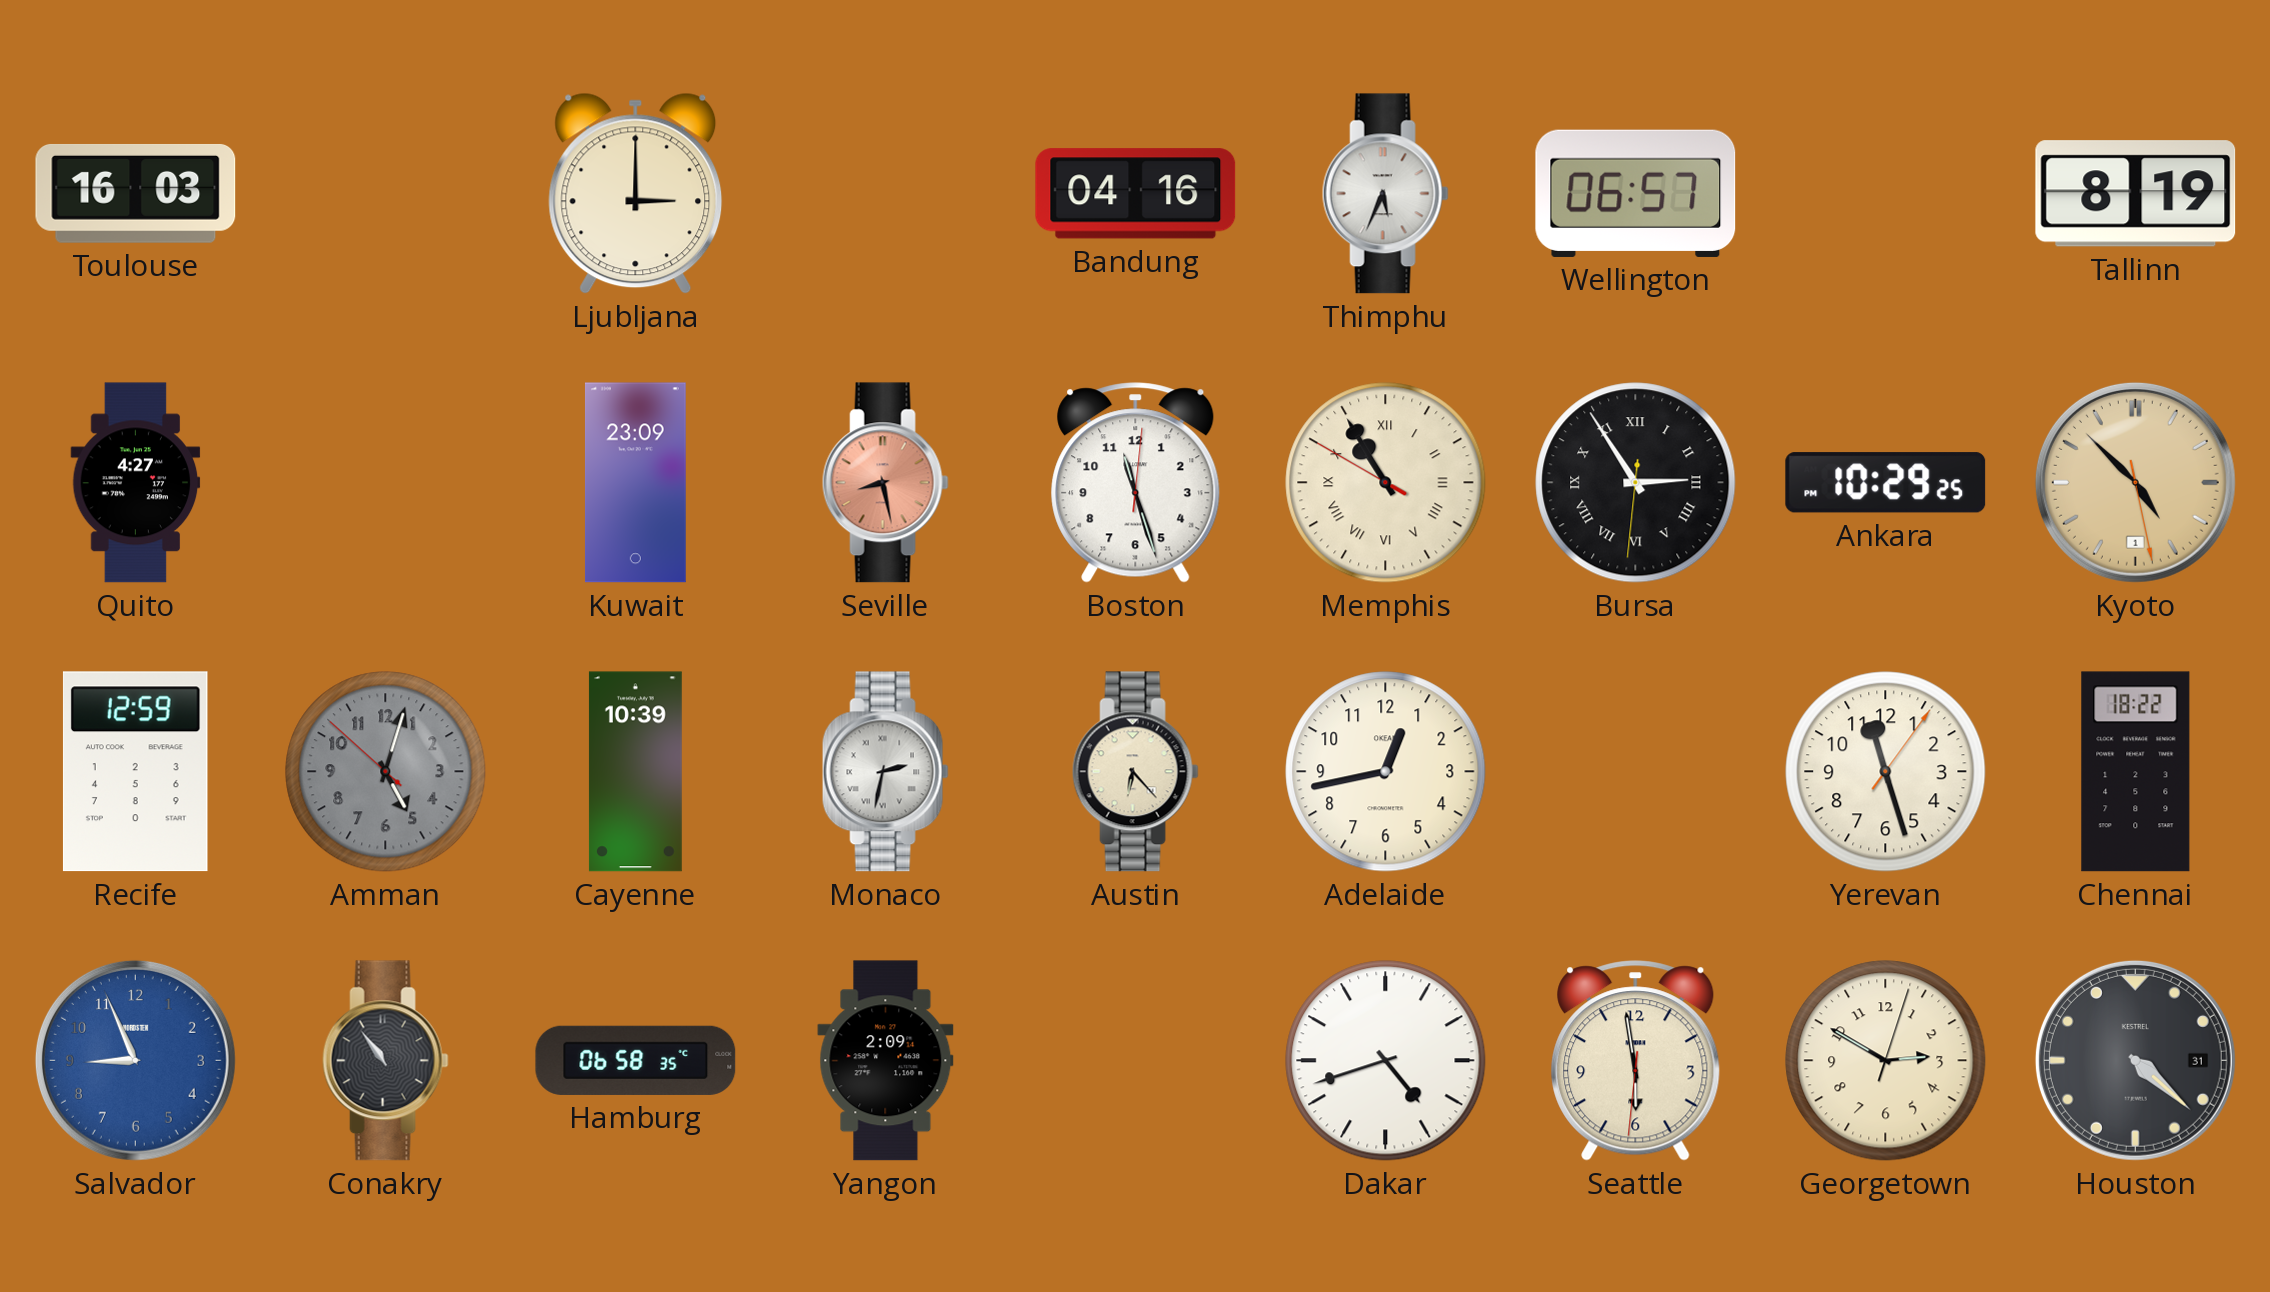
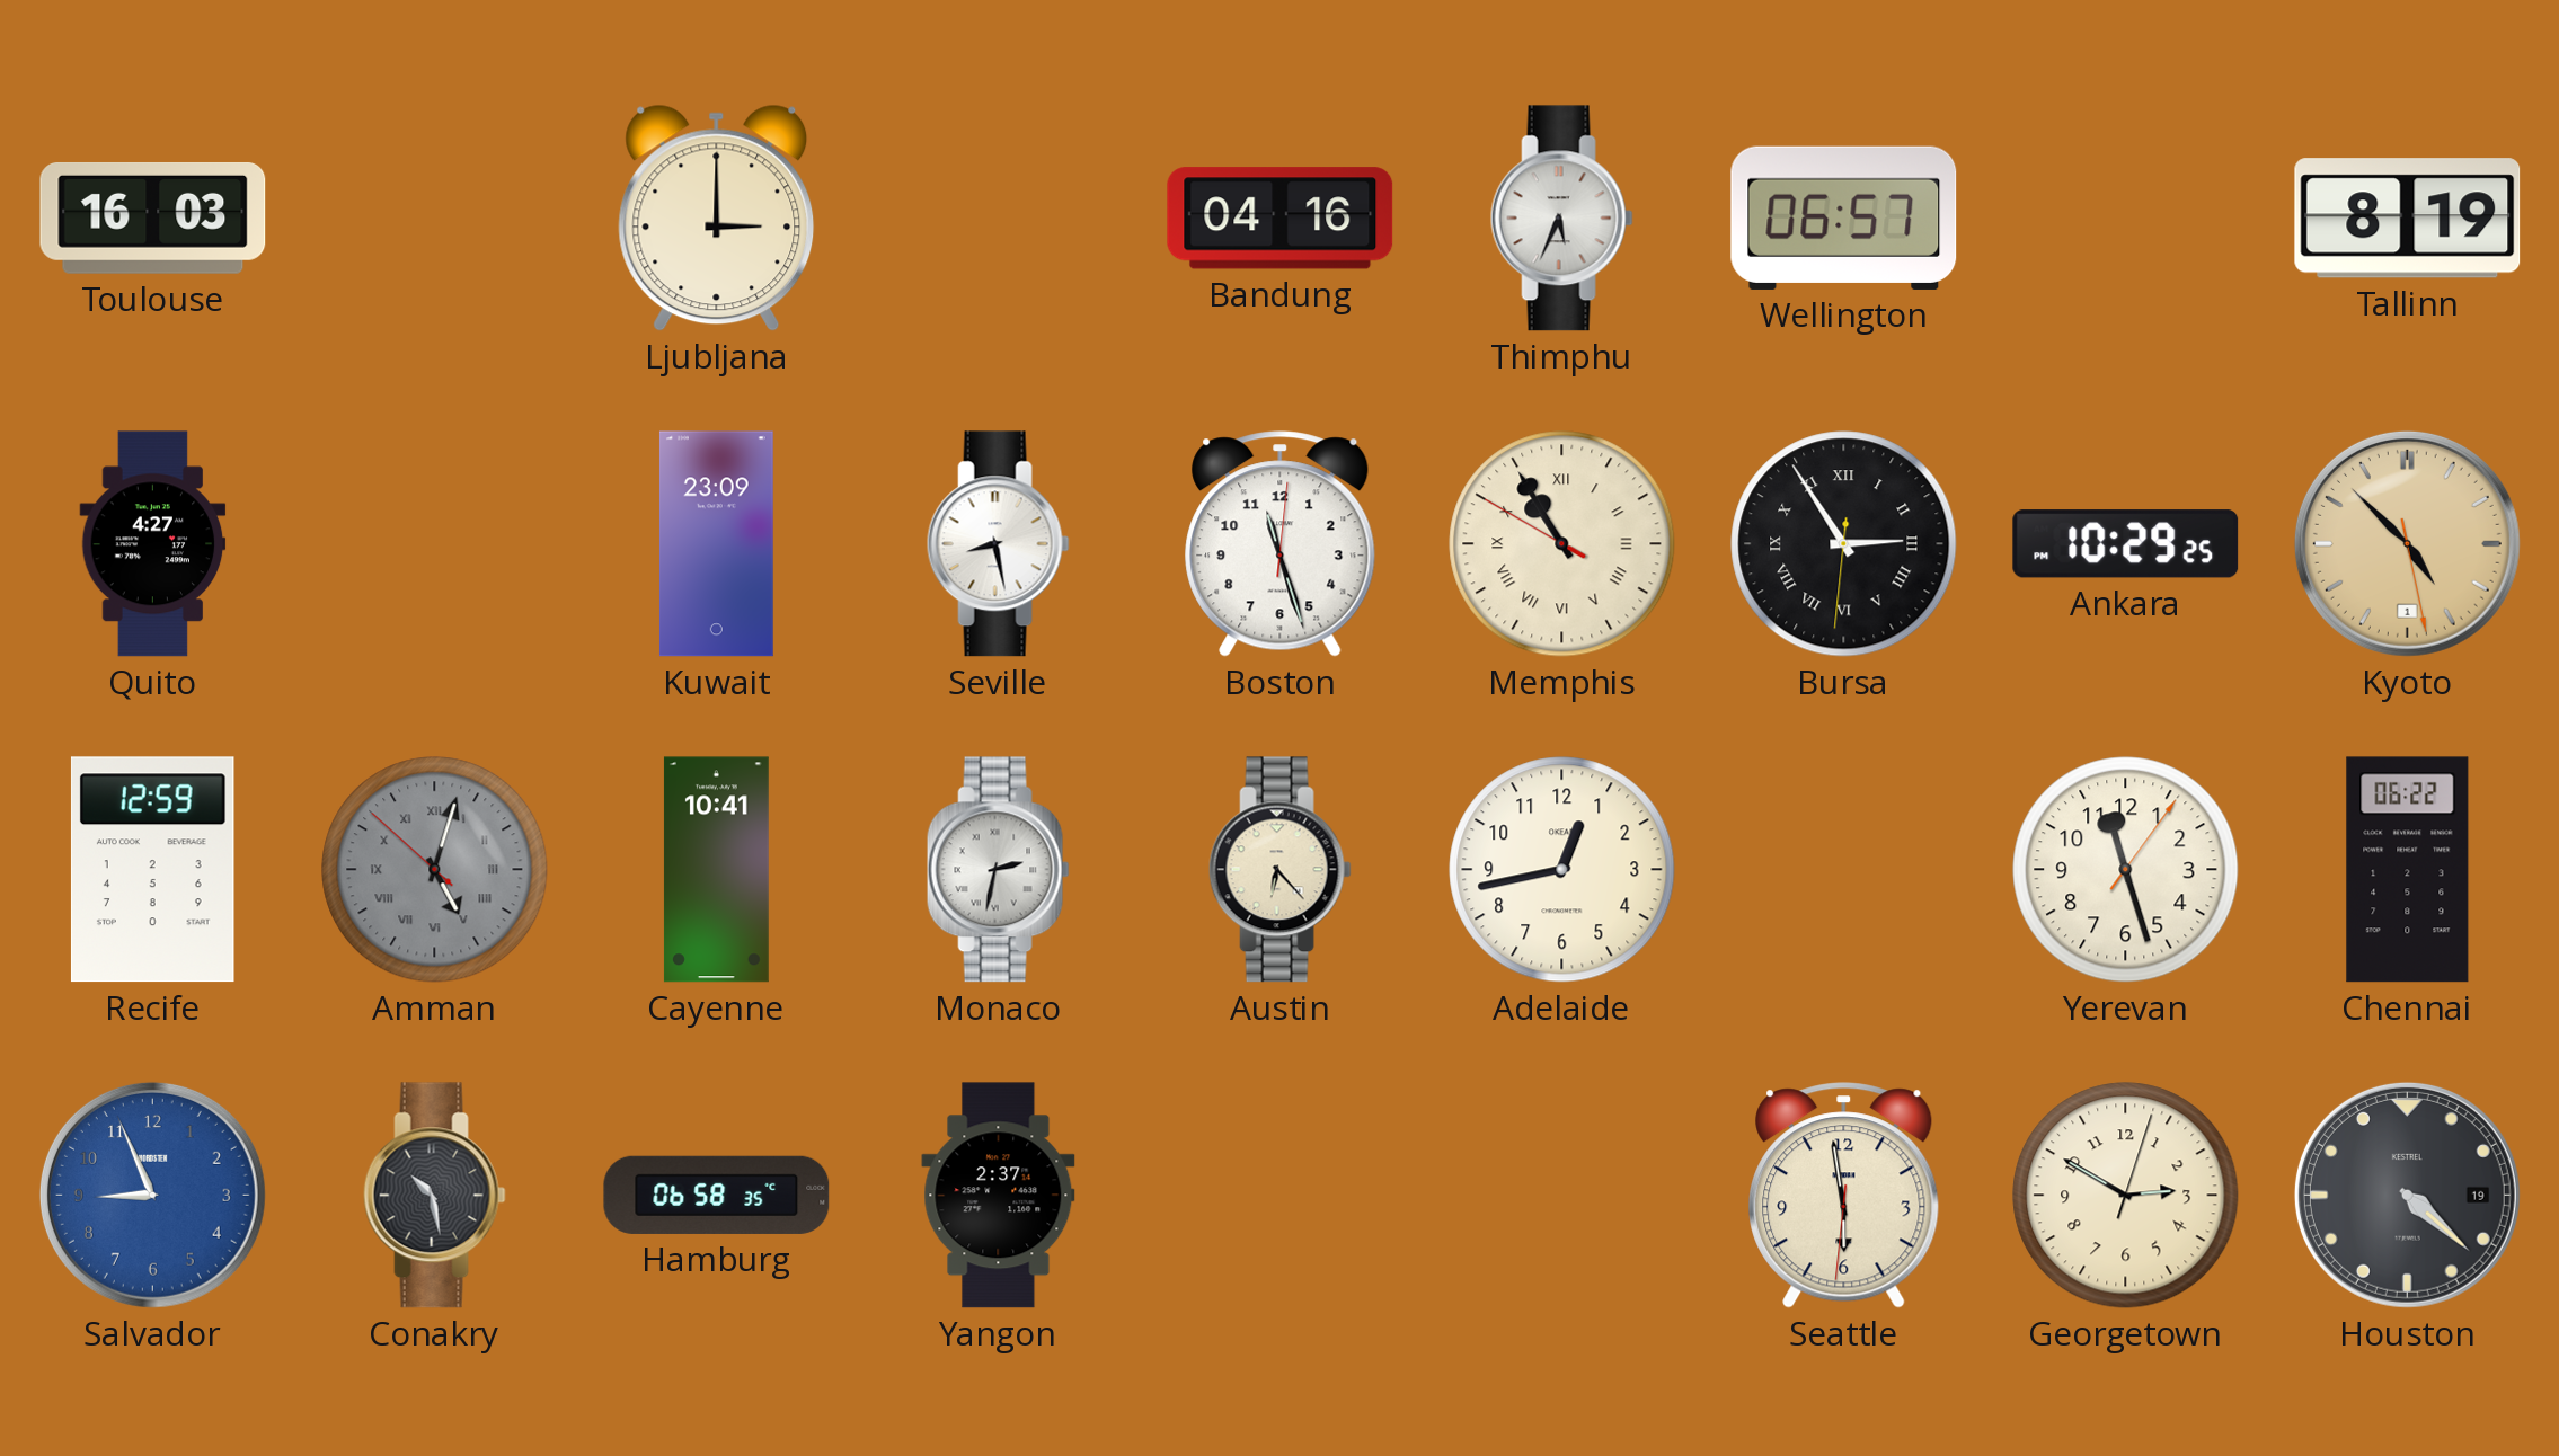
Seville dial: salmon -> white
Amman numerals: Arabic -> Roman
Cayenne: 10:39 -> 10:41
Chennai: 18:22 -> 06:22
Conakry: 10:54 -> 10:28
Yangon: 2:09 -> 2:37
Dakar: 4:42 -> none
Houston date: 31 -> 19
